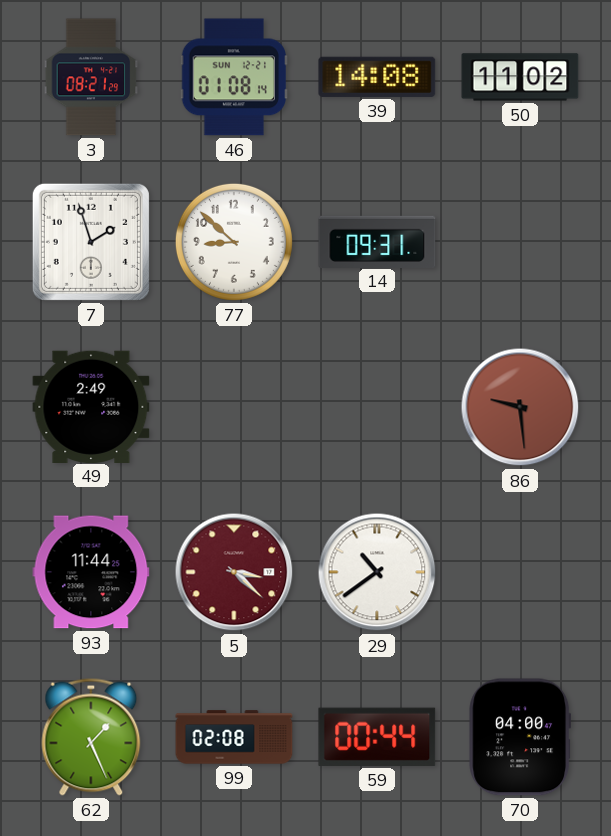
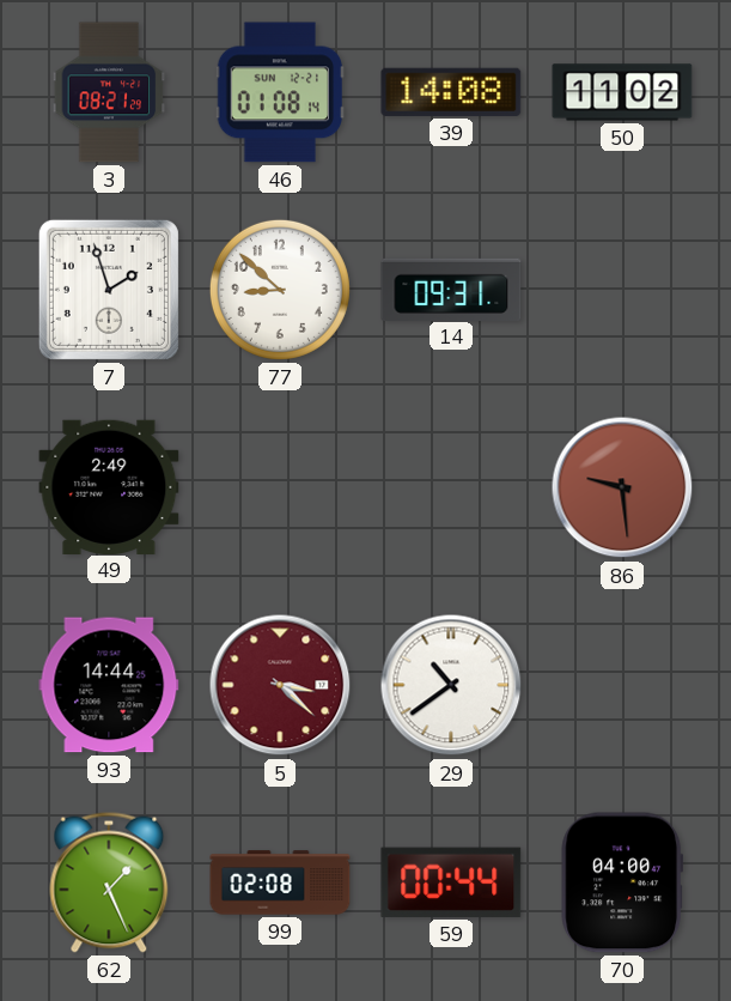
93: 11:44 -> 14:44
